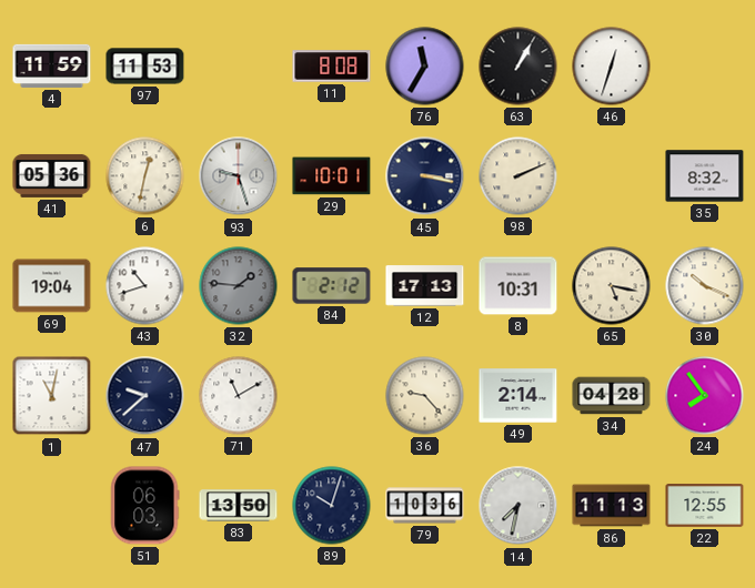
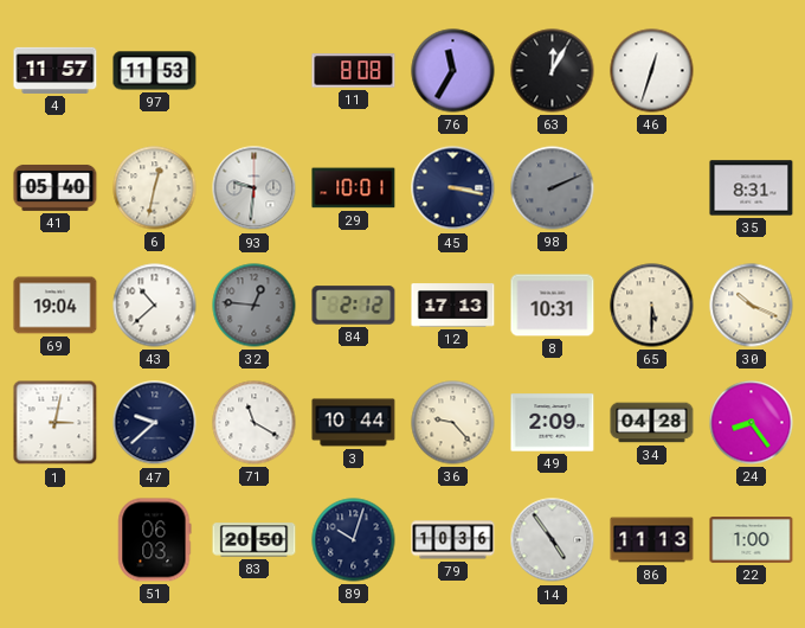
4: 11:59 -> 11:57
63: 1:05 -> 12:05
41: 05:36 -> 05:40
93: 9:27 -> 9:31
98 dial: cream -> grey
35: 8:32 -> 8:31
43: 10:42 -> 10:38
32: 1:46 -> 12:46
65: 5:17 -> 5:30
1: 11:02 -> 3:02
71: 11:10 -> 11:20
3: none -> 10:44
49: 2:14 -> 2:09
24: 7:54 -> 8:24
83: 13:50 -> 20:50
14: 7:32 -> 4:54
22: 12:55 -> 1:00
